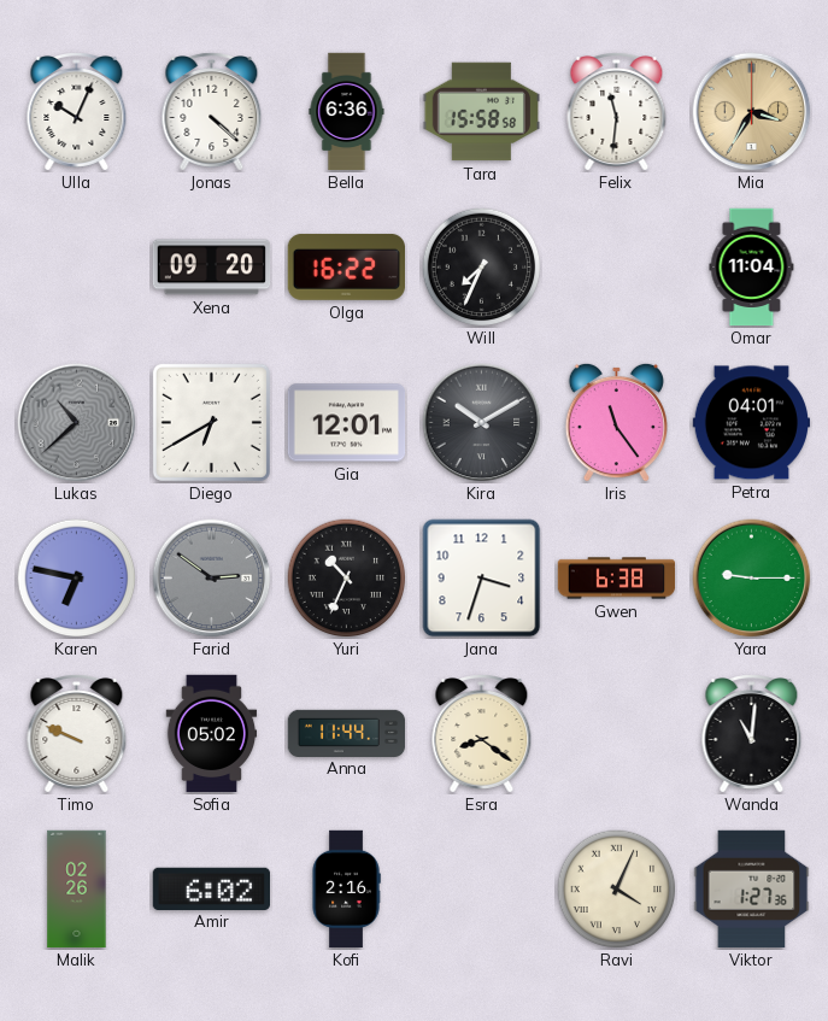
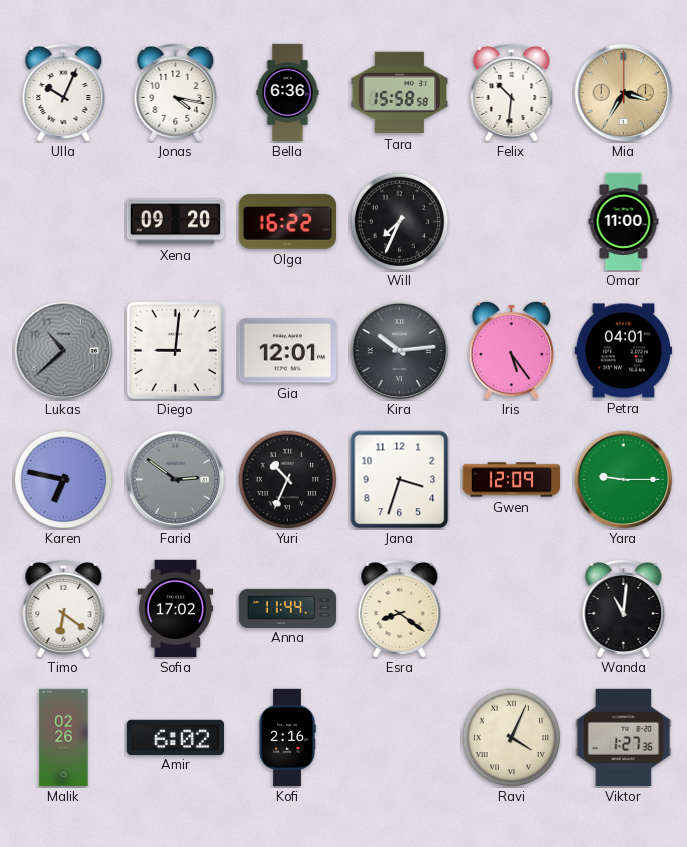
Jonas: 4:22 -> 4:17
Felix: 11:31 -> 10:31
Omar: 11:04 -> 11:00
Diego: 6:40 -> 9:01
Kira: 10:10 -> 10:14
Iris: 11:24 -> 5:24
Gwen: 6:38 -> 12:09
Timo: 9:49 -> 6:21
Sofia: 05:02 -> 17:02
